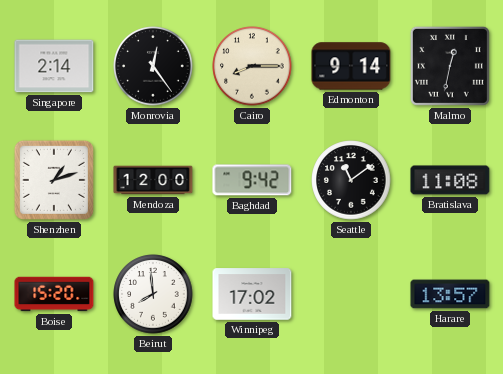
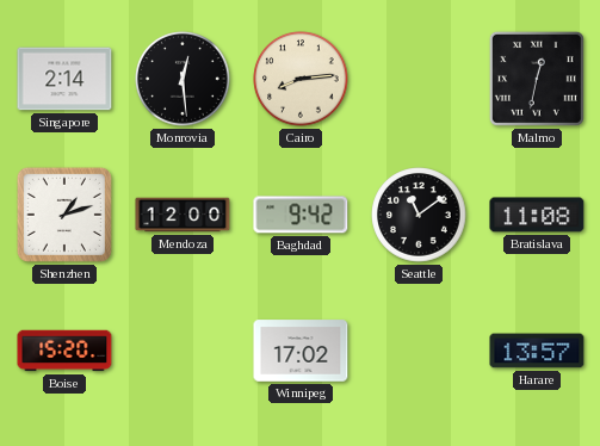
Monrovia: 12:24 -> 12:29
Cairo: 8:15 -> 8:14
Edmonton: 9:14 -> none
Beirut: 7:59 -> none
